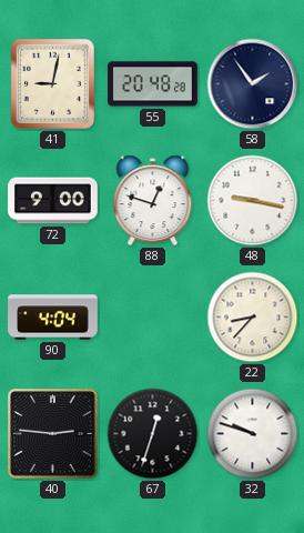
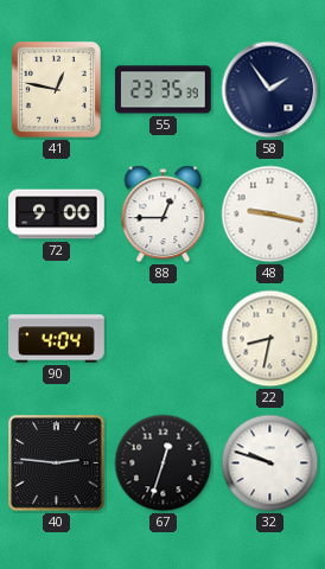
41: 9:02 -> 12:47
55: 20:48 -> 23:35
88: 12:48 -> 12:45
22: 8:37 -> 8:32
